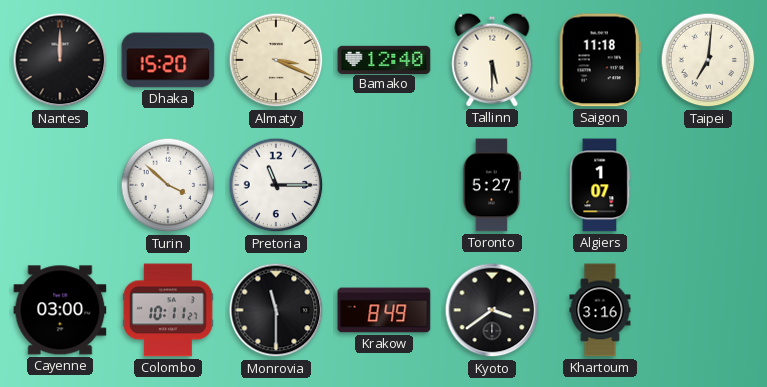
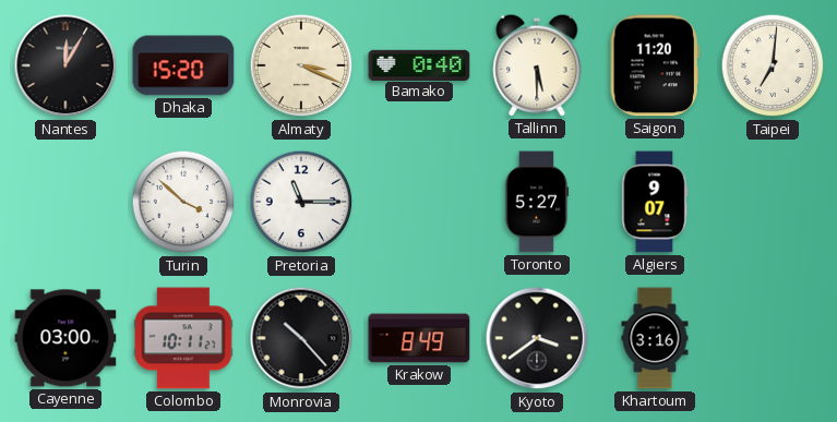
Nantes: 12:00 -> 12:05
Bamako: 12:40 -> 0:40
Saigon: 11:18 -> 11:20
Algiers: 1:07 -> 9:07
Monrovia: 11:30 -> 10:23
